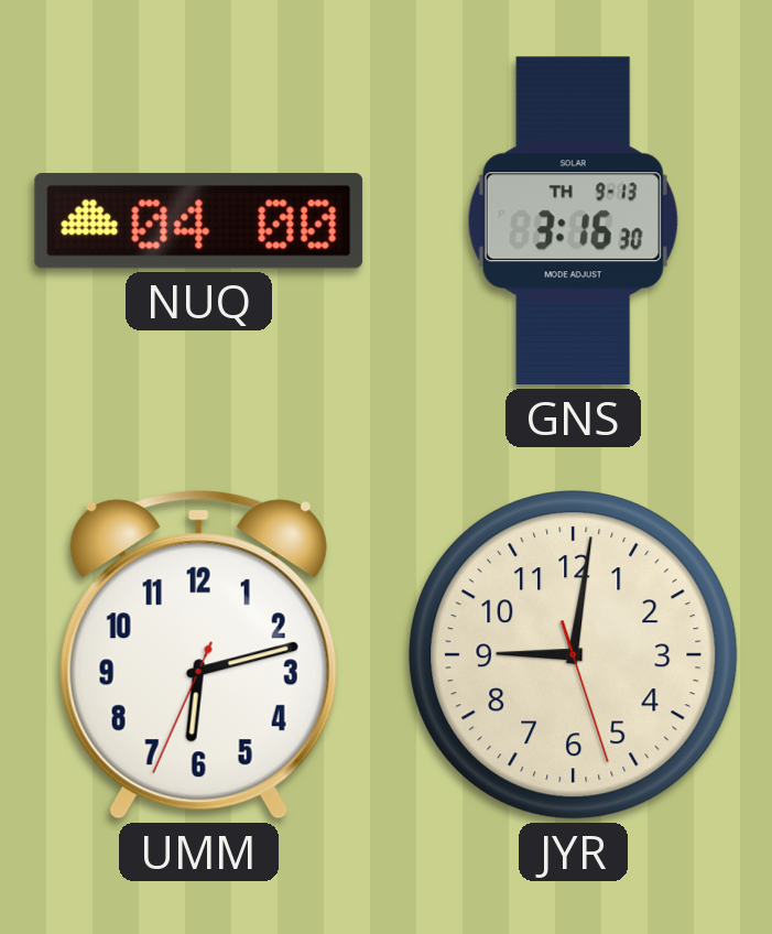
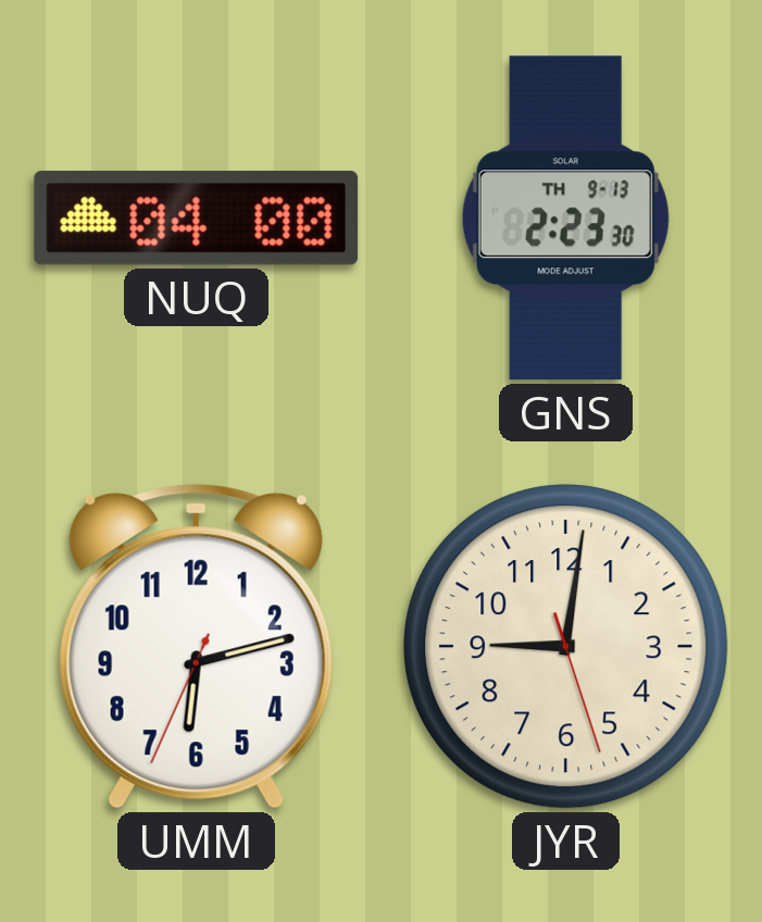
GNS: 3:16 -> 2:23
